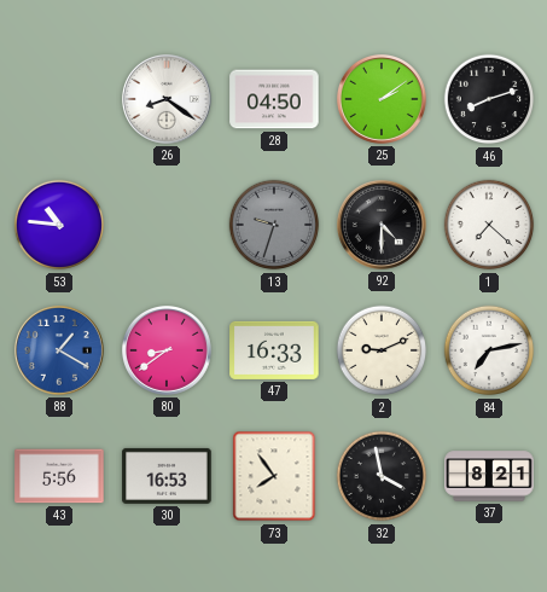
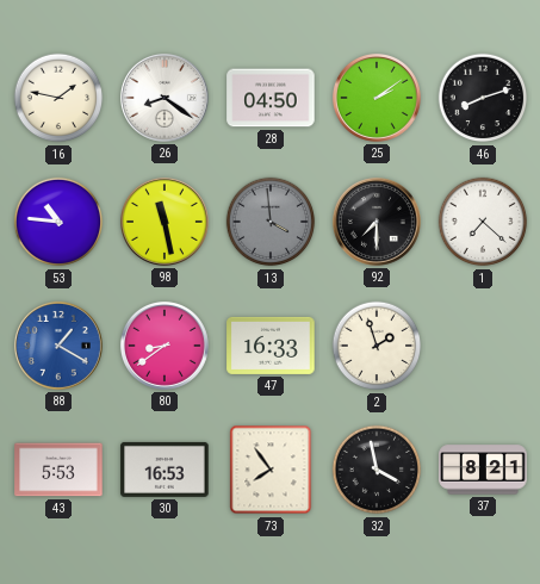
16: none -> 1:47
98: none -> 11:28
13: 9:33 -> 3:59
92: 4:30 -> 7:30
2: 9:11 -> 1:57
84: 7:13 -> none
43: 5:56 -> 5:53
